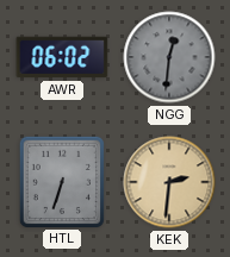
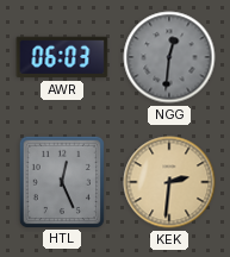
AWR: 06:02 -> 06:03
HTL: 6:33 -> 12:26
